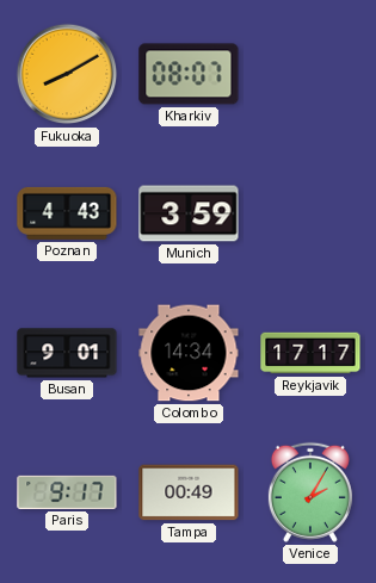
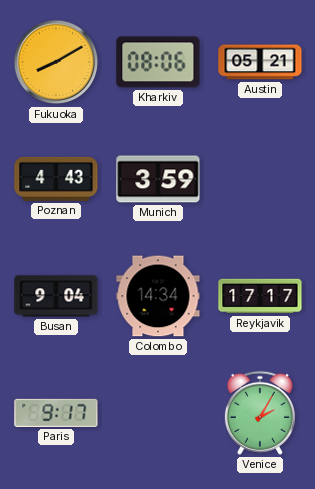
Kharkiv: 08:07 -> 08:06
Austin: none -> 05:21
Busan: 9:01 -> 9:04
Tampa: 00:49 -> none
